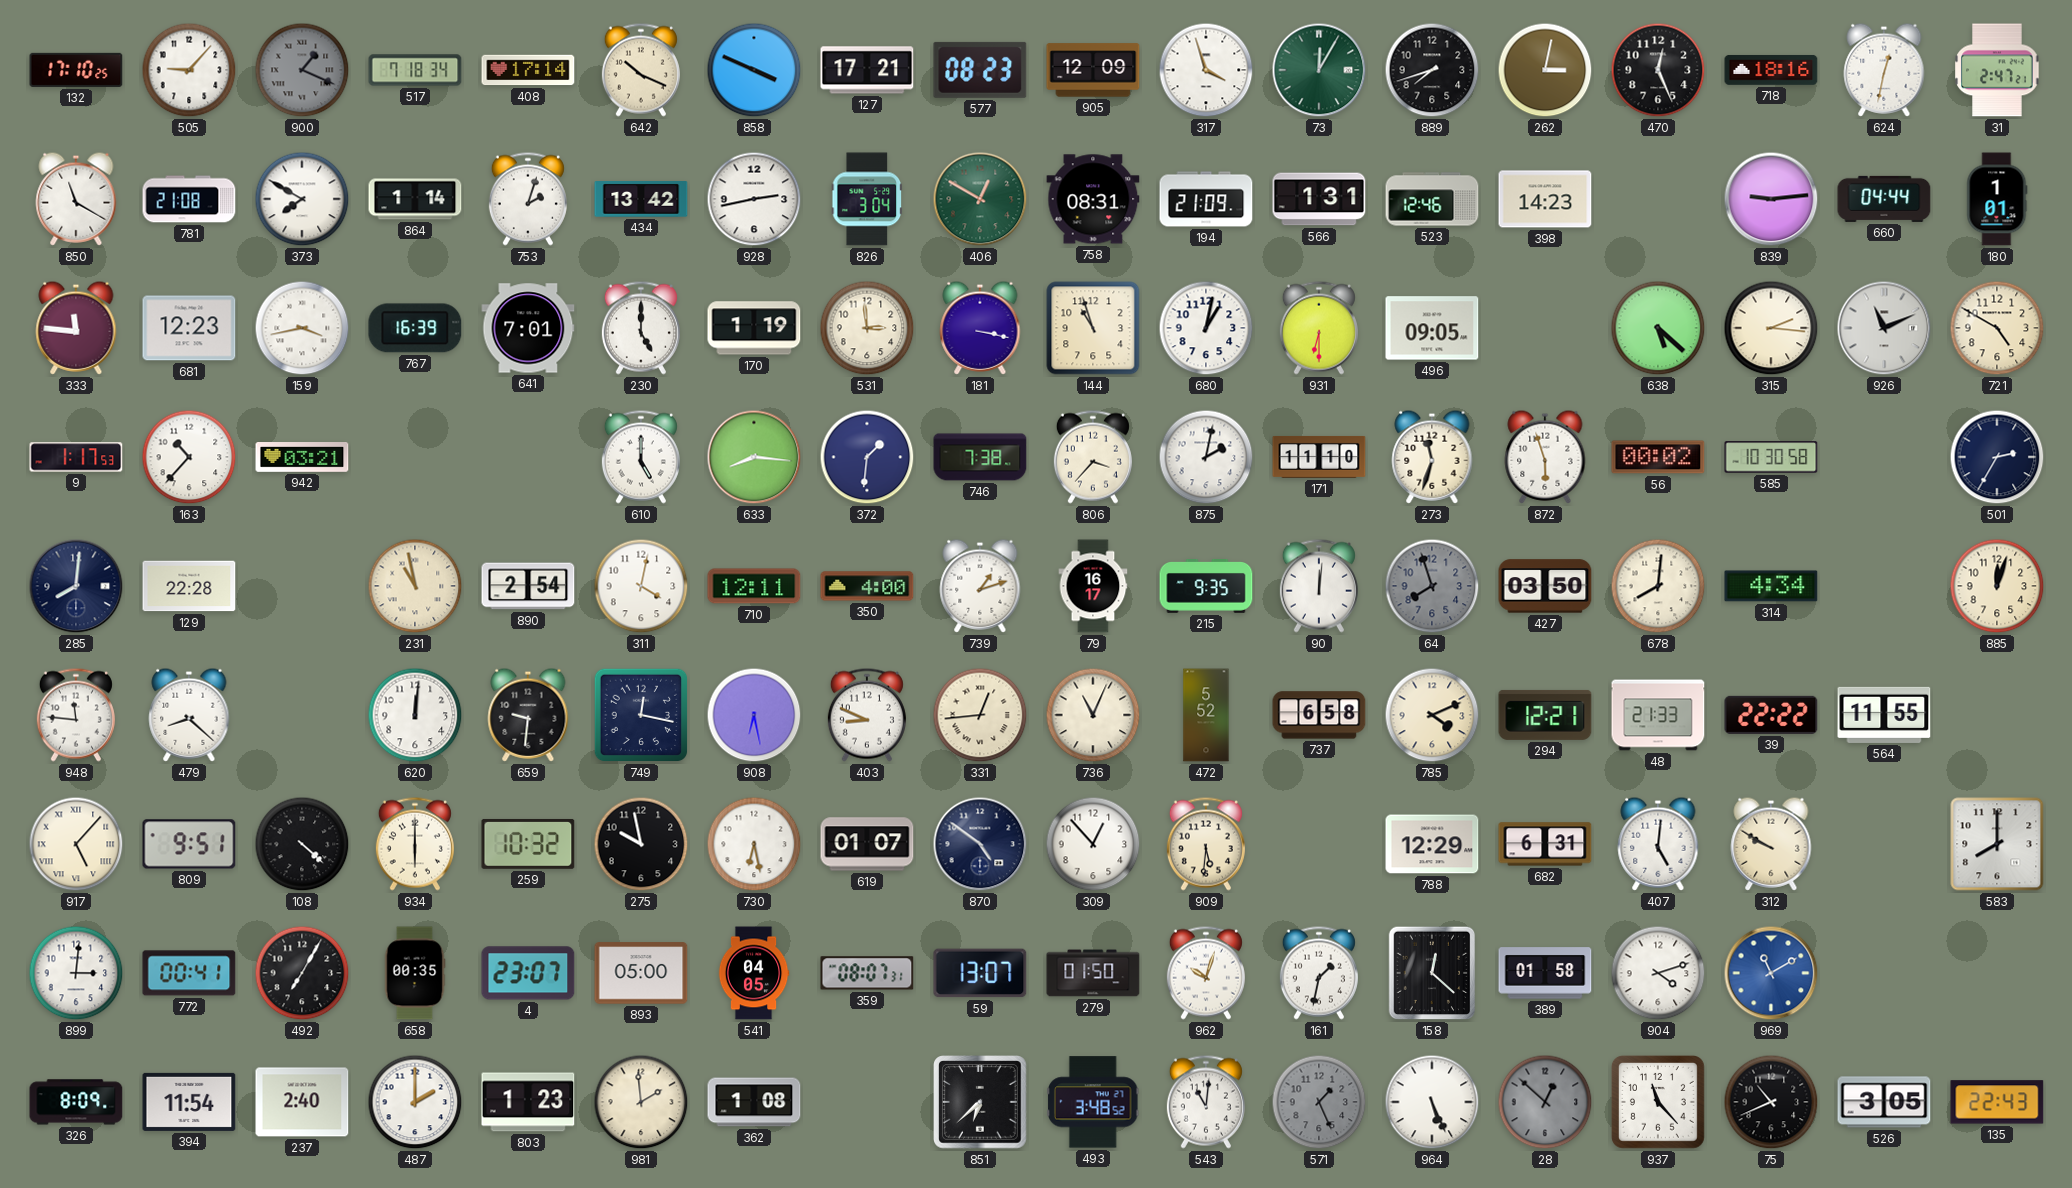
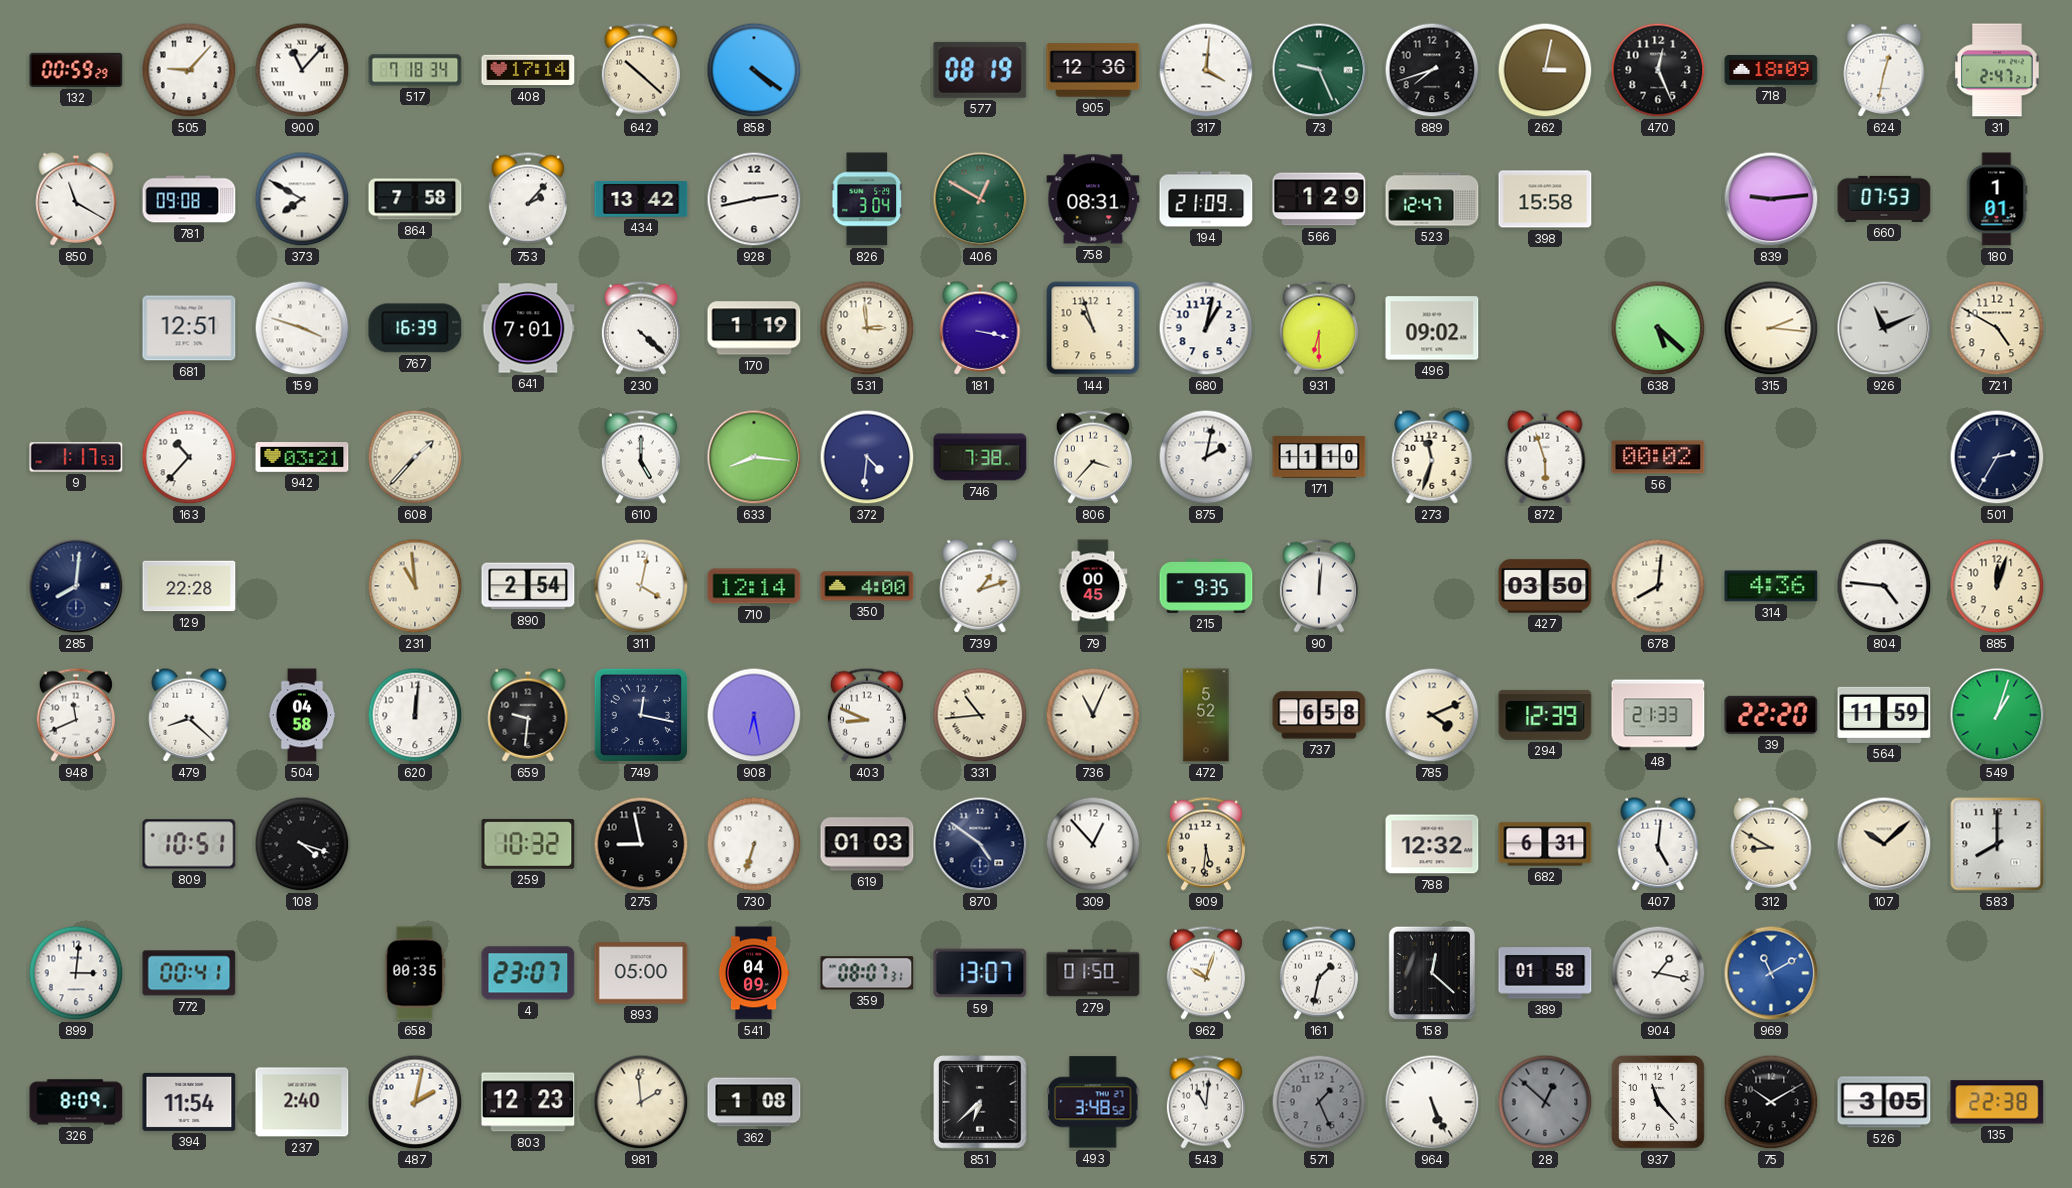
132: 17:10 -> 00:59
900: 1:19 -> 11:07
900 dial: grey -> white
642: 10:19 -> 10:22
858: 3:49 -> 4:21
127: 17:21 -> none
577: 08:23 -> 08:19
905: 12:09 -> 12:36
317: 3:57 -> 4:01
73: 12:05 -> 9:26
718: 18:16 -> 18:09
781: 21:08 -> 09:08
864: 1:14 -> 7:58
753: 2:03 -> 2:07
566: 1:31 -> 1:29
523: 12:46 -> 12:47
398: 14:23 -> 15:58
660: 04:44 -> 07:53
333: 11:46 -> none
681: 12:23 -> 12:51
159: 3:43 -> 3:48
230: 5:00 -> 4:22
496: 09:05 -> 09:02
608: none -> 1:37
372: 1:31 -> 4:31
585: 10:30 -> none
231: 10:58 -> 10:59
710: 12:11 -> 12:14
79: 16:17 -> 00:45
64: 7:57 -> none
314: 4:34 -> 4:36
804: none -> 4:46
948: 11:46 -> 11:41
504: none -> 04:58
331: 12:44 -> 10:44
294: 12:21 -> 12:39
39: 22:22 -> 22:20
564: 11:55 -> 11:59
549: none -> 1:03
917: 5:07 -> none
809: 9:51 -> 10:51
108: 4:22 -> 4:18
934: 6:00 -> none
275: 9:58 -> 8:58
730: 6:28 -> 6:33
619: 01:07 -> 01:03
788: 12:29 -> 12:32
312: 9:50 -> 8:50
107: none -> 10:08
492: 7:05 -> none
541: 04:05 -> 04:09
904: 4:12 -> 1:17
487: 2:00 -> 2:02
803: 1:23 -> 12:23
75: 10:41 -> 10:10
135: 22:43 -> 22:38
